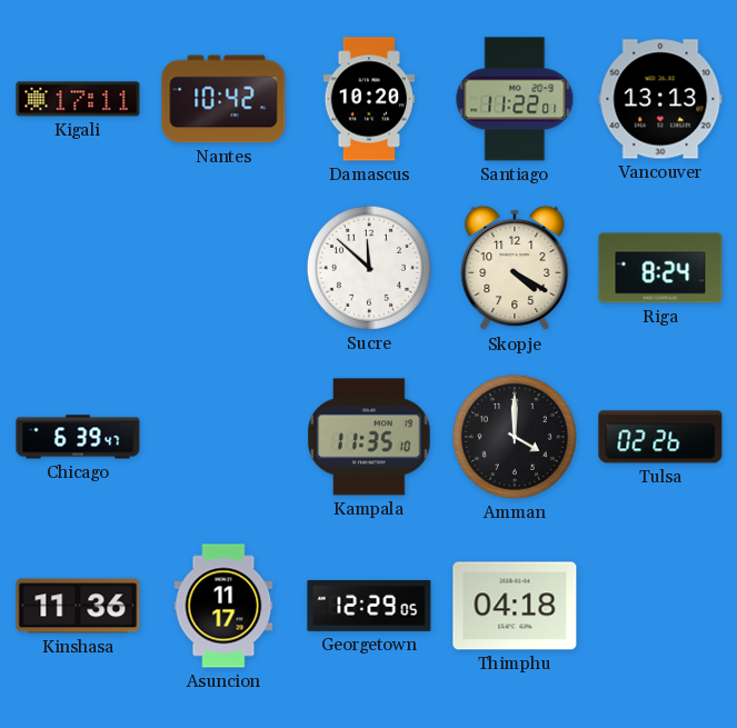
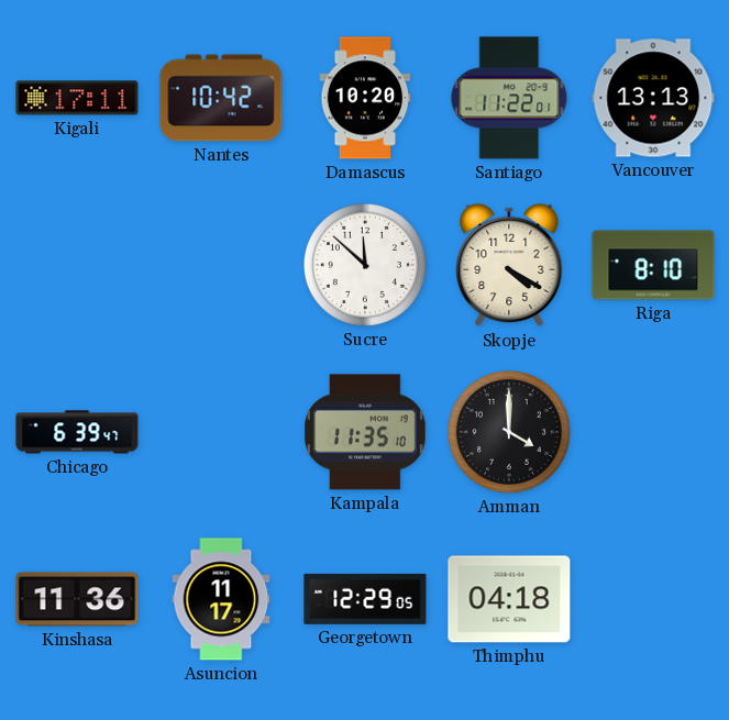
Riga: 8:24 -> 8:10
Tulsa: 02:26 -> none
